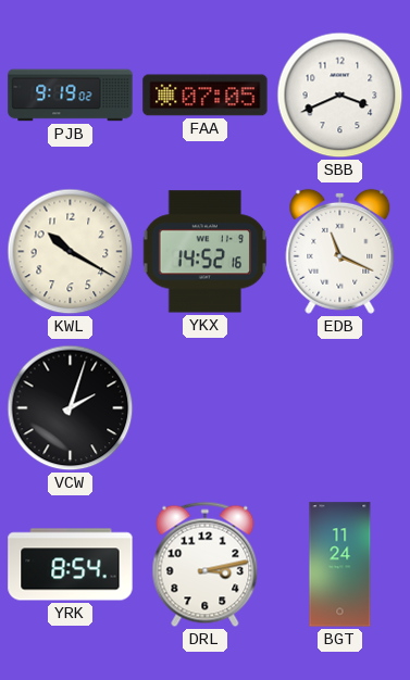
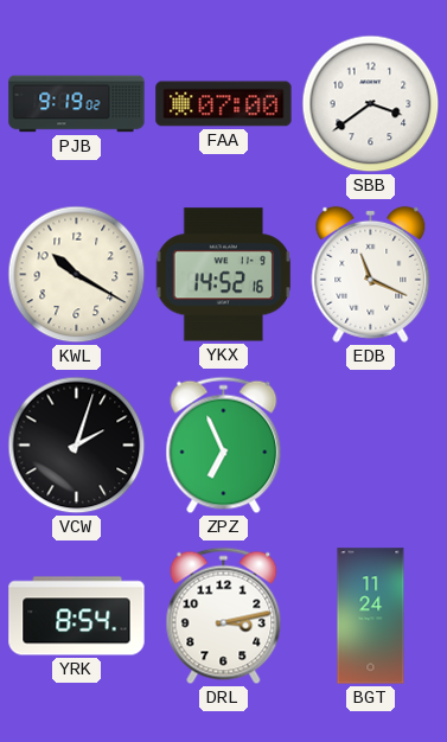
FAA: 07:05 -> 07:00
SBB: 3:41 -> 3:39
ZPZ: none -> 6:56
